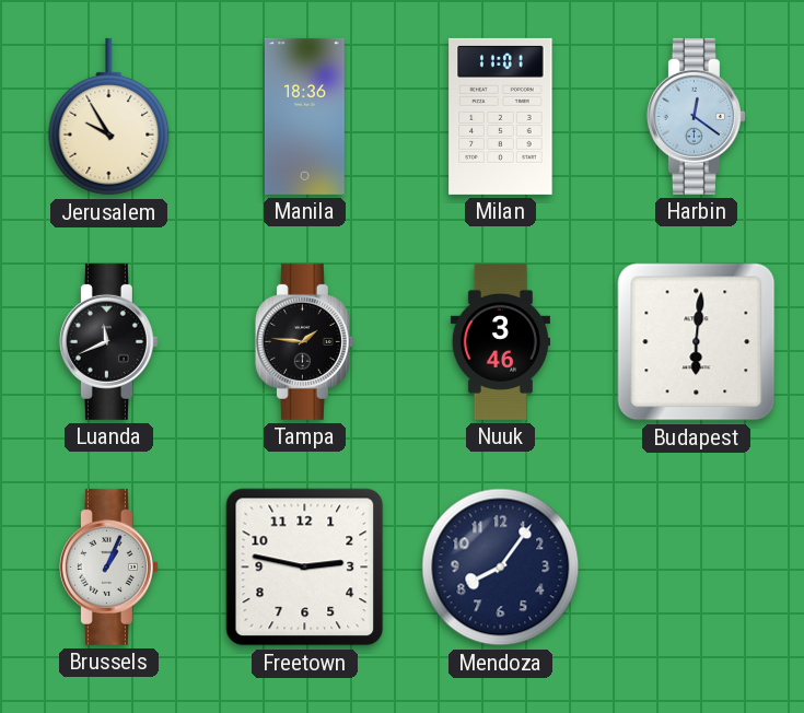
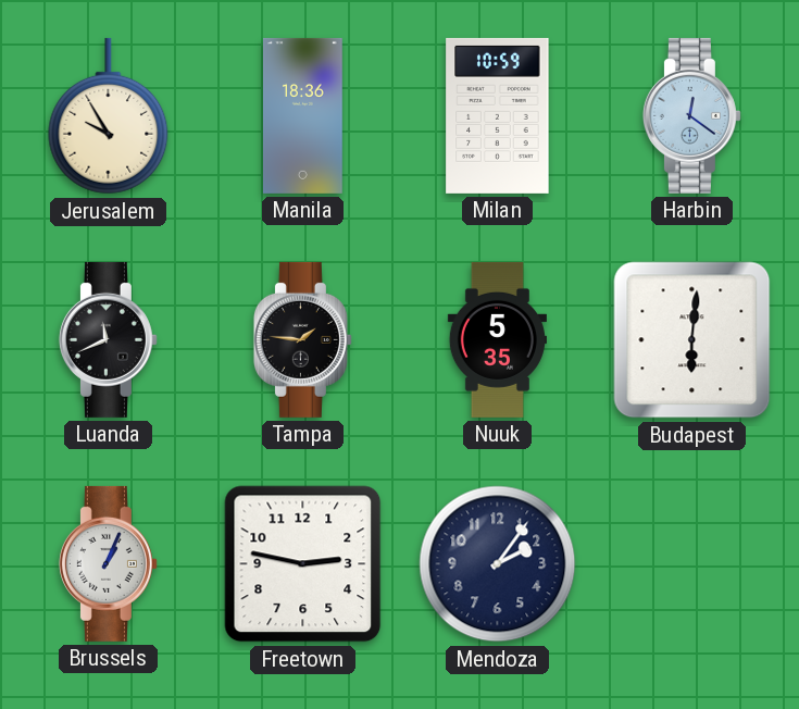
Milan: 11:01 -> 10:59
Nuuk: 3:46 -> 5:35
Mendoza: 8:06 -> 2:06
